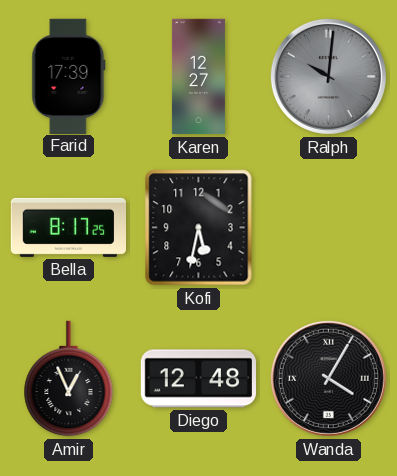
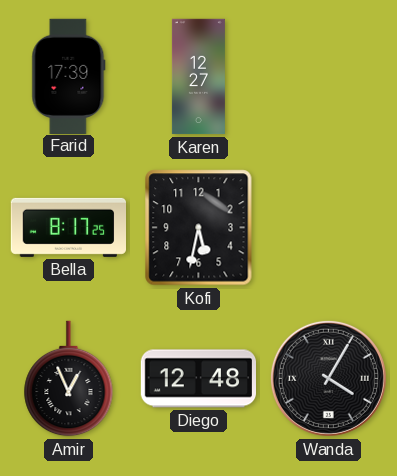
Ralph: 10:01 -> none
